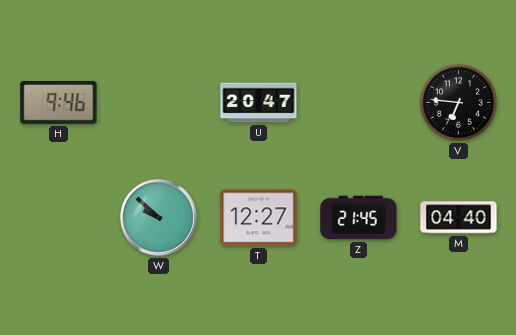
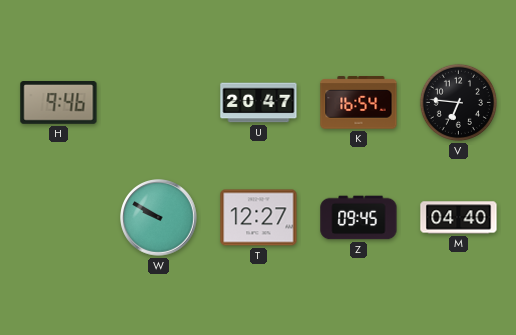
K: none -> 16:54
W: 9:52 -> 9:50
Z: 21:45 -> 09:45
